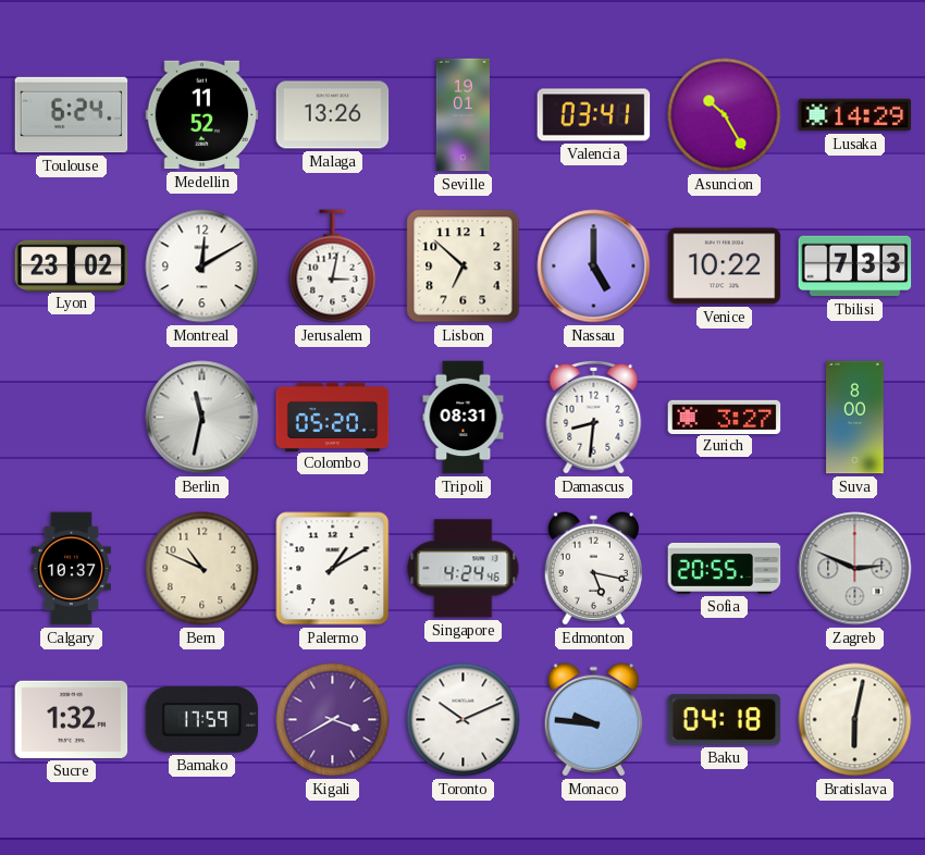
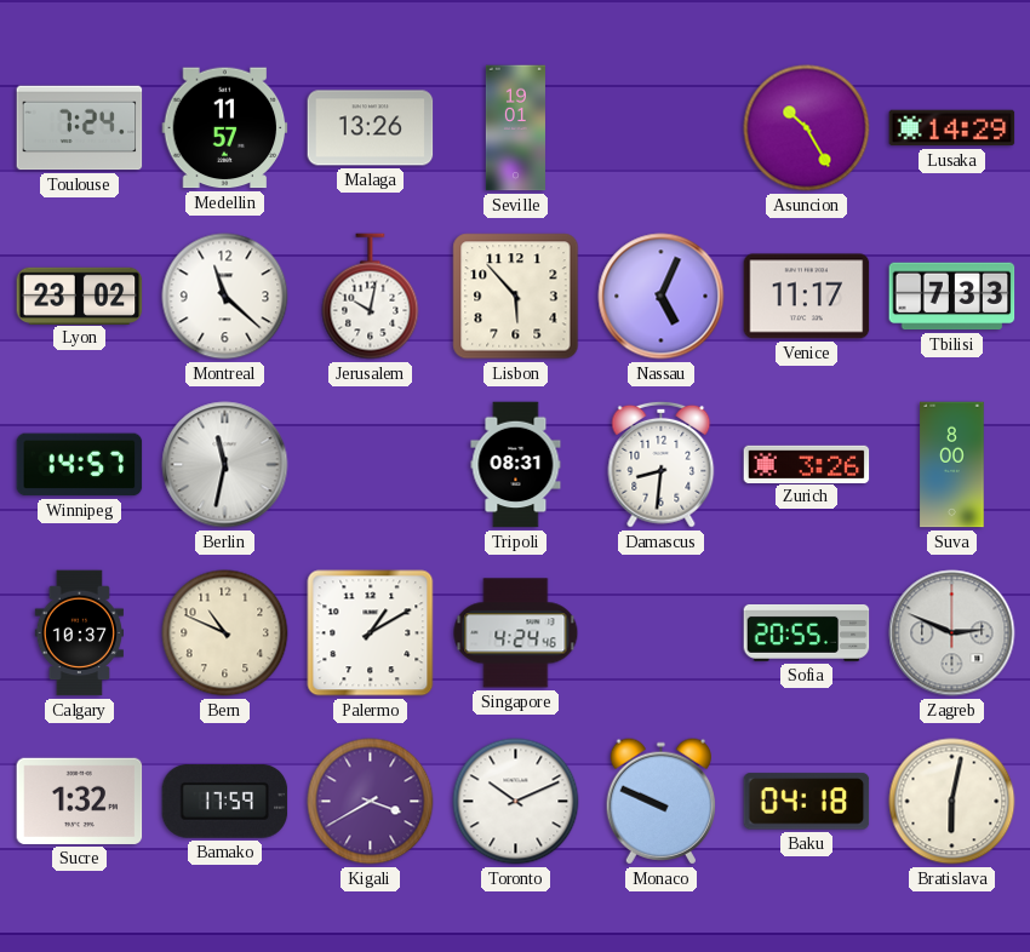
Toulouse: 6:24 -> 7:24
Medellin: 11:52 -> 11:57
Valencia: 03:41 -> none
Montreal: 12:10 -> 11:22
Jerusalem: 3:02 -> 10:02
Lisbon: 6:52 -> 5:53
Nassau: 5:00 -> 5:04
Venice: 10:22 -> 11:17
Winnipeg: none -> 14:57
Colombo: 05:20 -> none
Zurich: 3:27 -> 3:26
Edmonton: 5:17 -> none
Monaco: 9:46 -> 9:49
